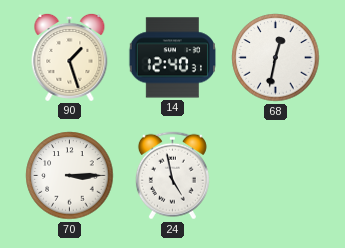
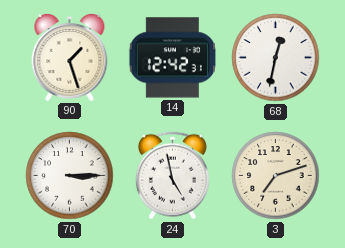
14: 12:40 -> 12:42
3: none -> 7:12
